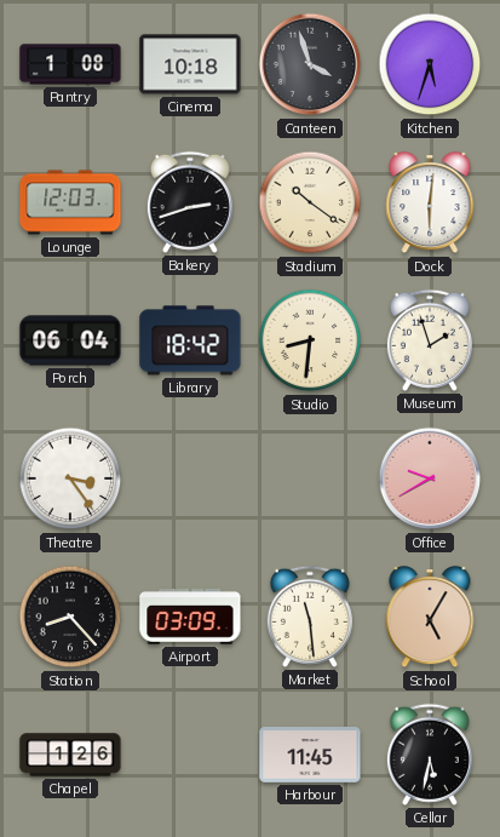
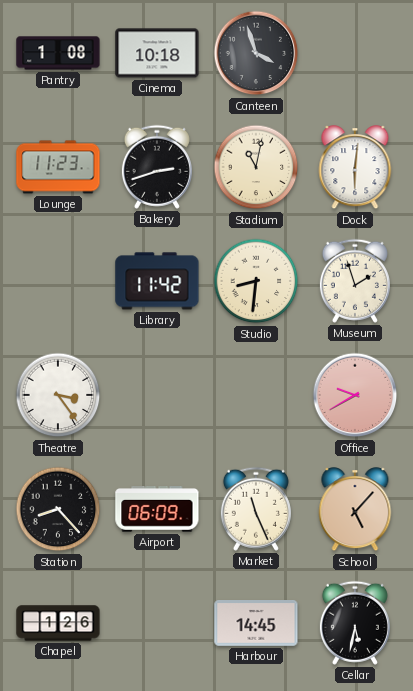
Kitchen: 5:33 -> none
Lounge: 12:03 -> 11:23
Stadium: 10:21 -> 11:02
Porch: 06:04 -> none
Library: 18:42 -> 11:42
Airport: 03:09 -> 06:09
Market: 11:29 -> 11:26
School: 5:05 -> 5:07
Harbour: 11:45 -> 14:45
